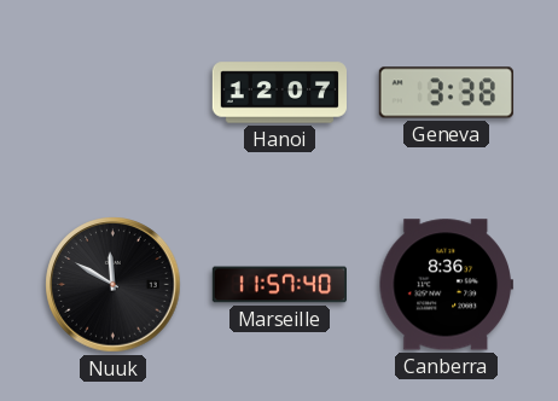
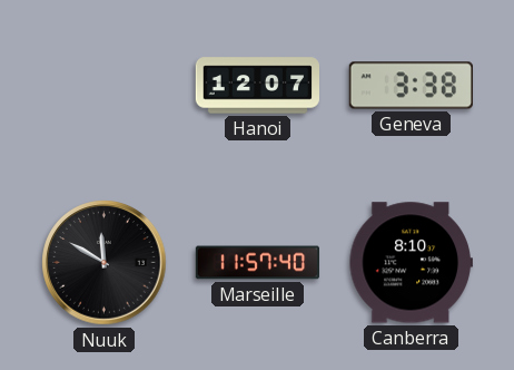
Canberra: 8:36 -> 8:10
